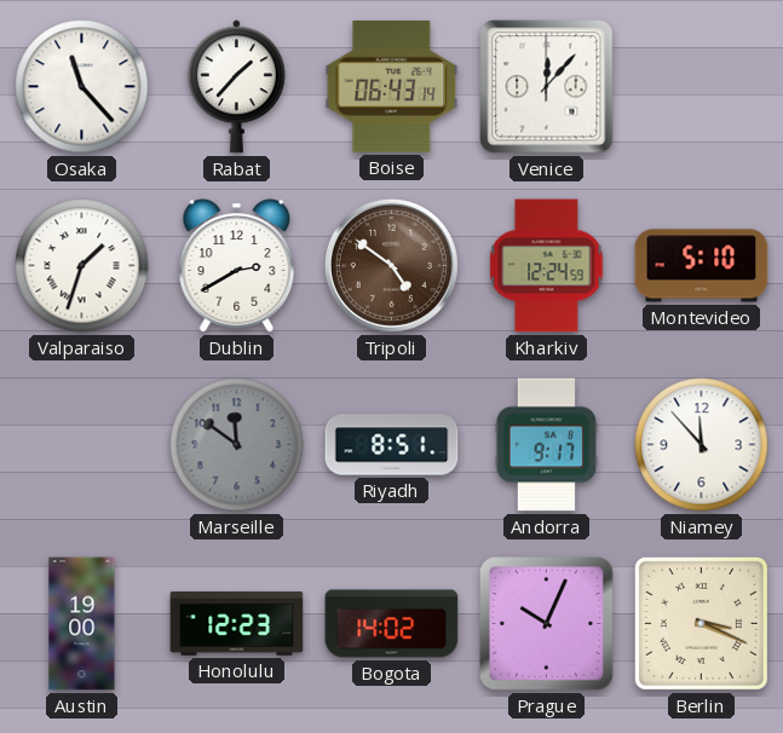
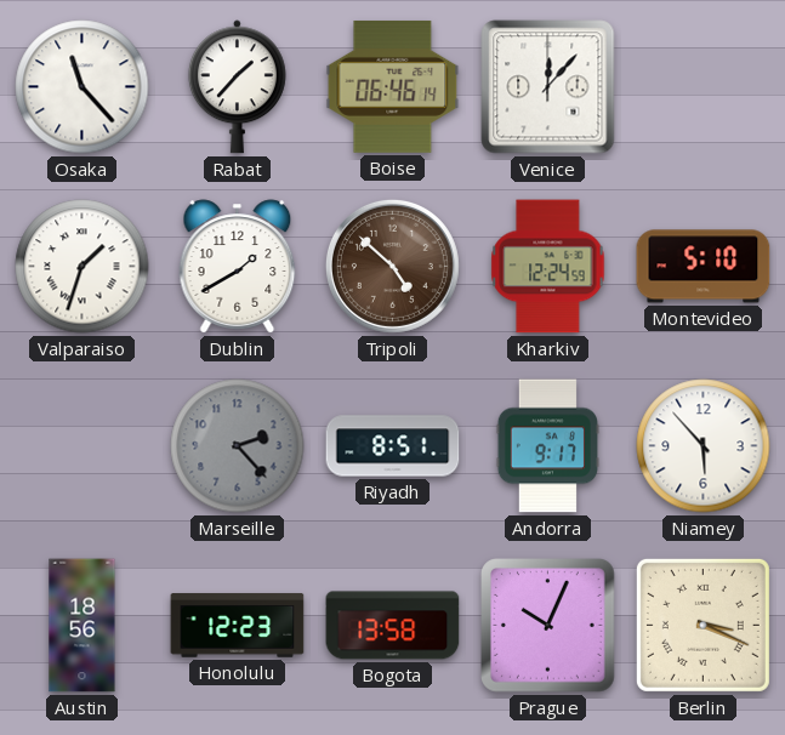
Boise: 06:43 -> 06:46
Dublin: 2:40 -> 1:40
Tripoli: 4:51 -> 4:52
Marseille: 11:51 -> 2:23
Niamey: 11:53 -> 5:53
Austin: 19:00 -> 18:56
Bogota: 14:02 -> 13:58
